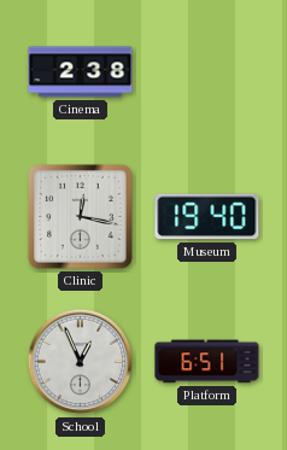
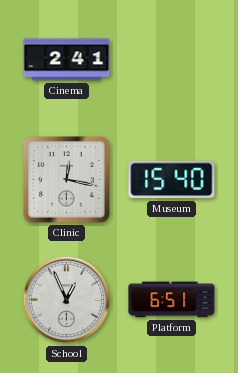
Cinema: 2:38 -> 2:41
Museum: 19:40 -> 15:40
